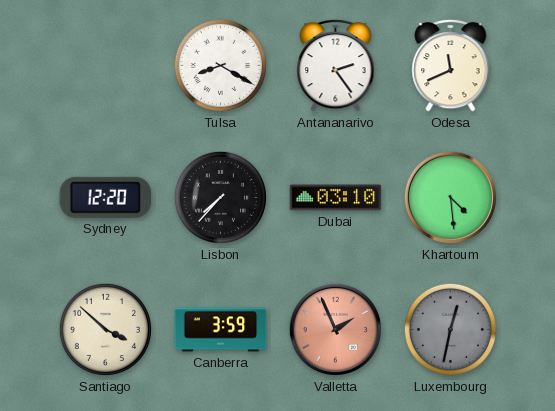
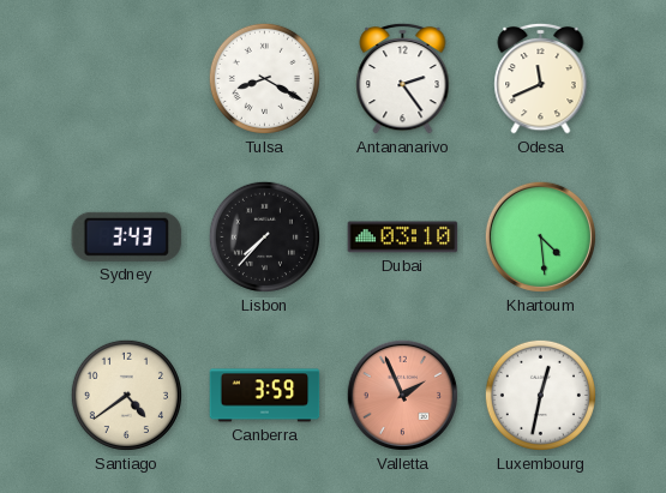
Sydney: 12:20 -> 3:43
Santiago: 3:52 -> 4:39
Luxembourg dial: grey -> white
